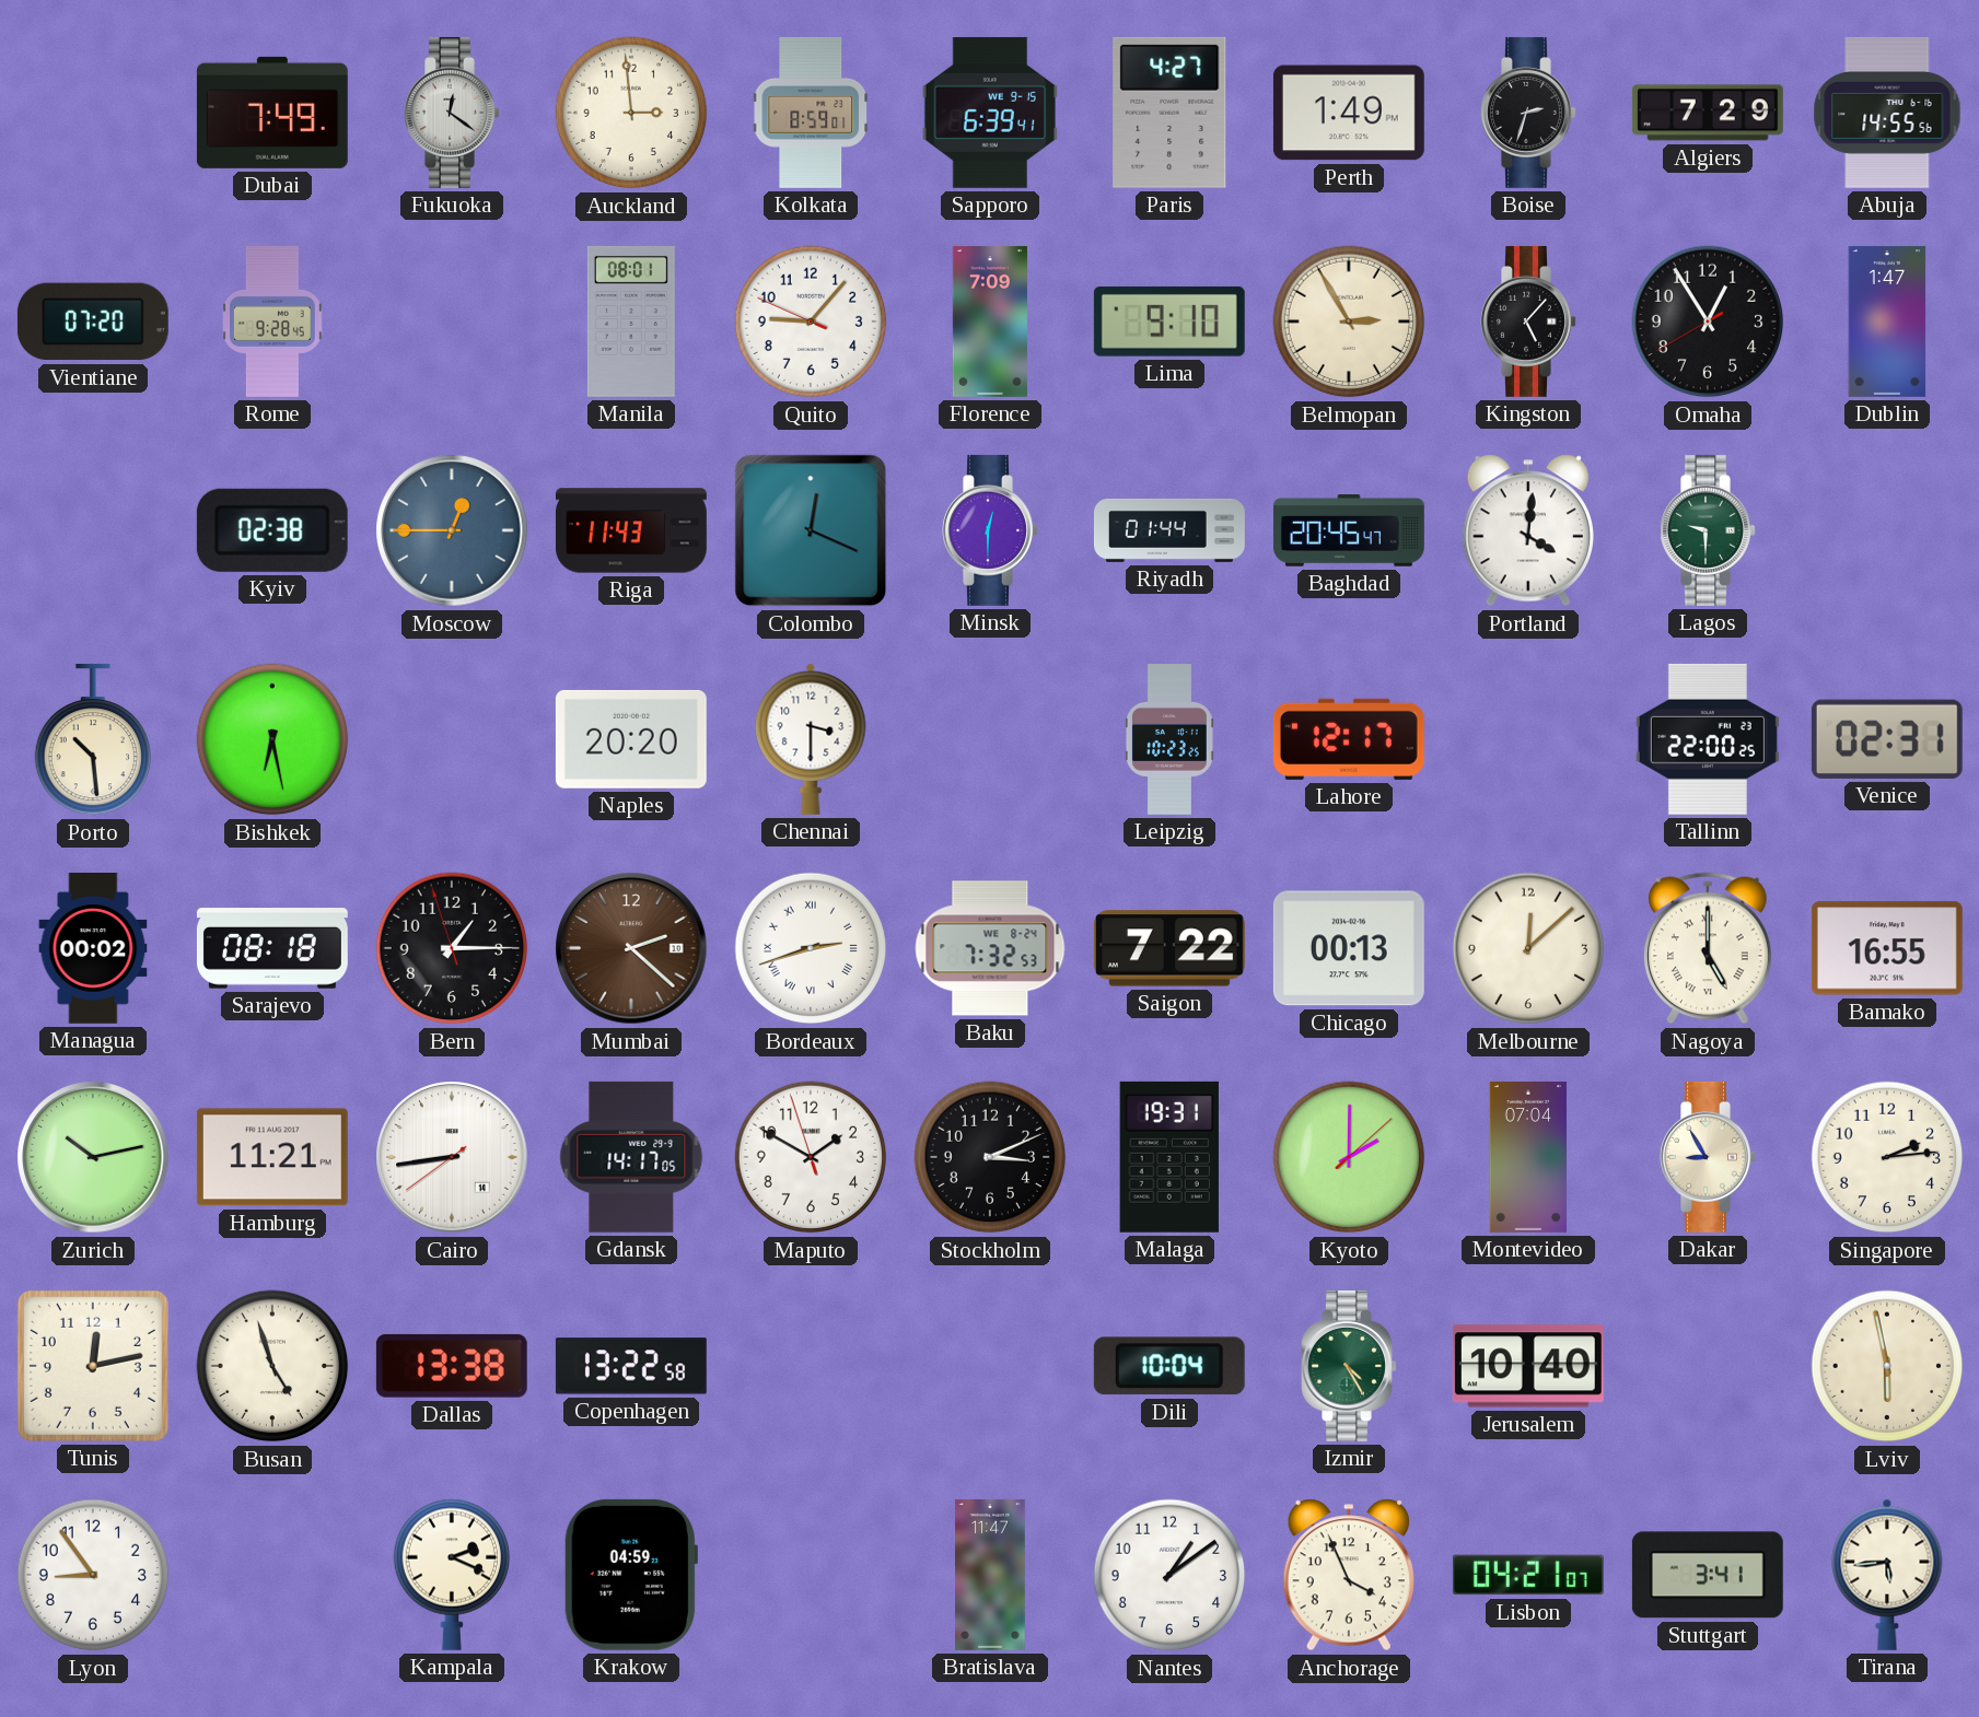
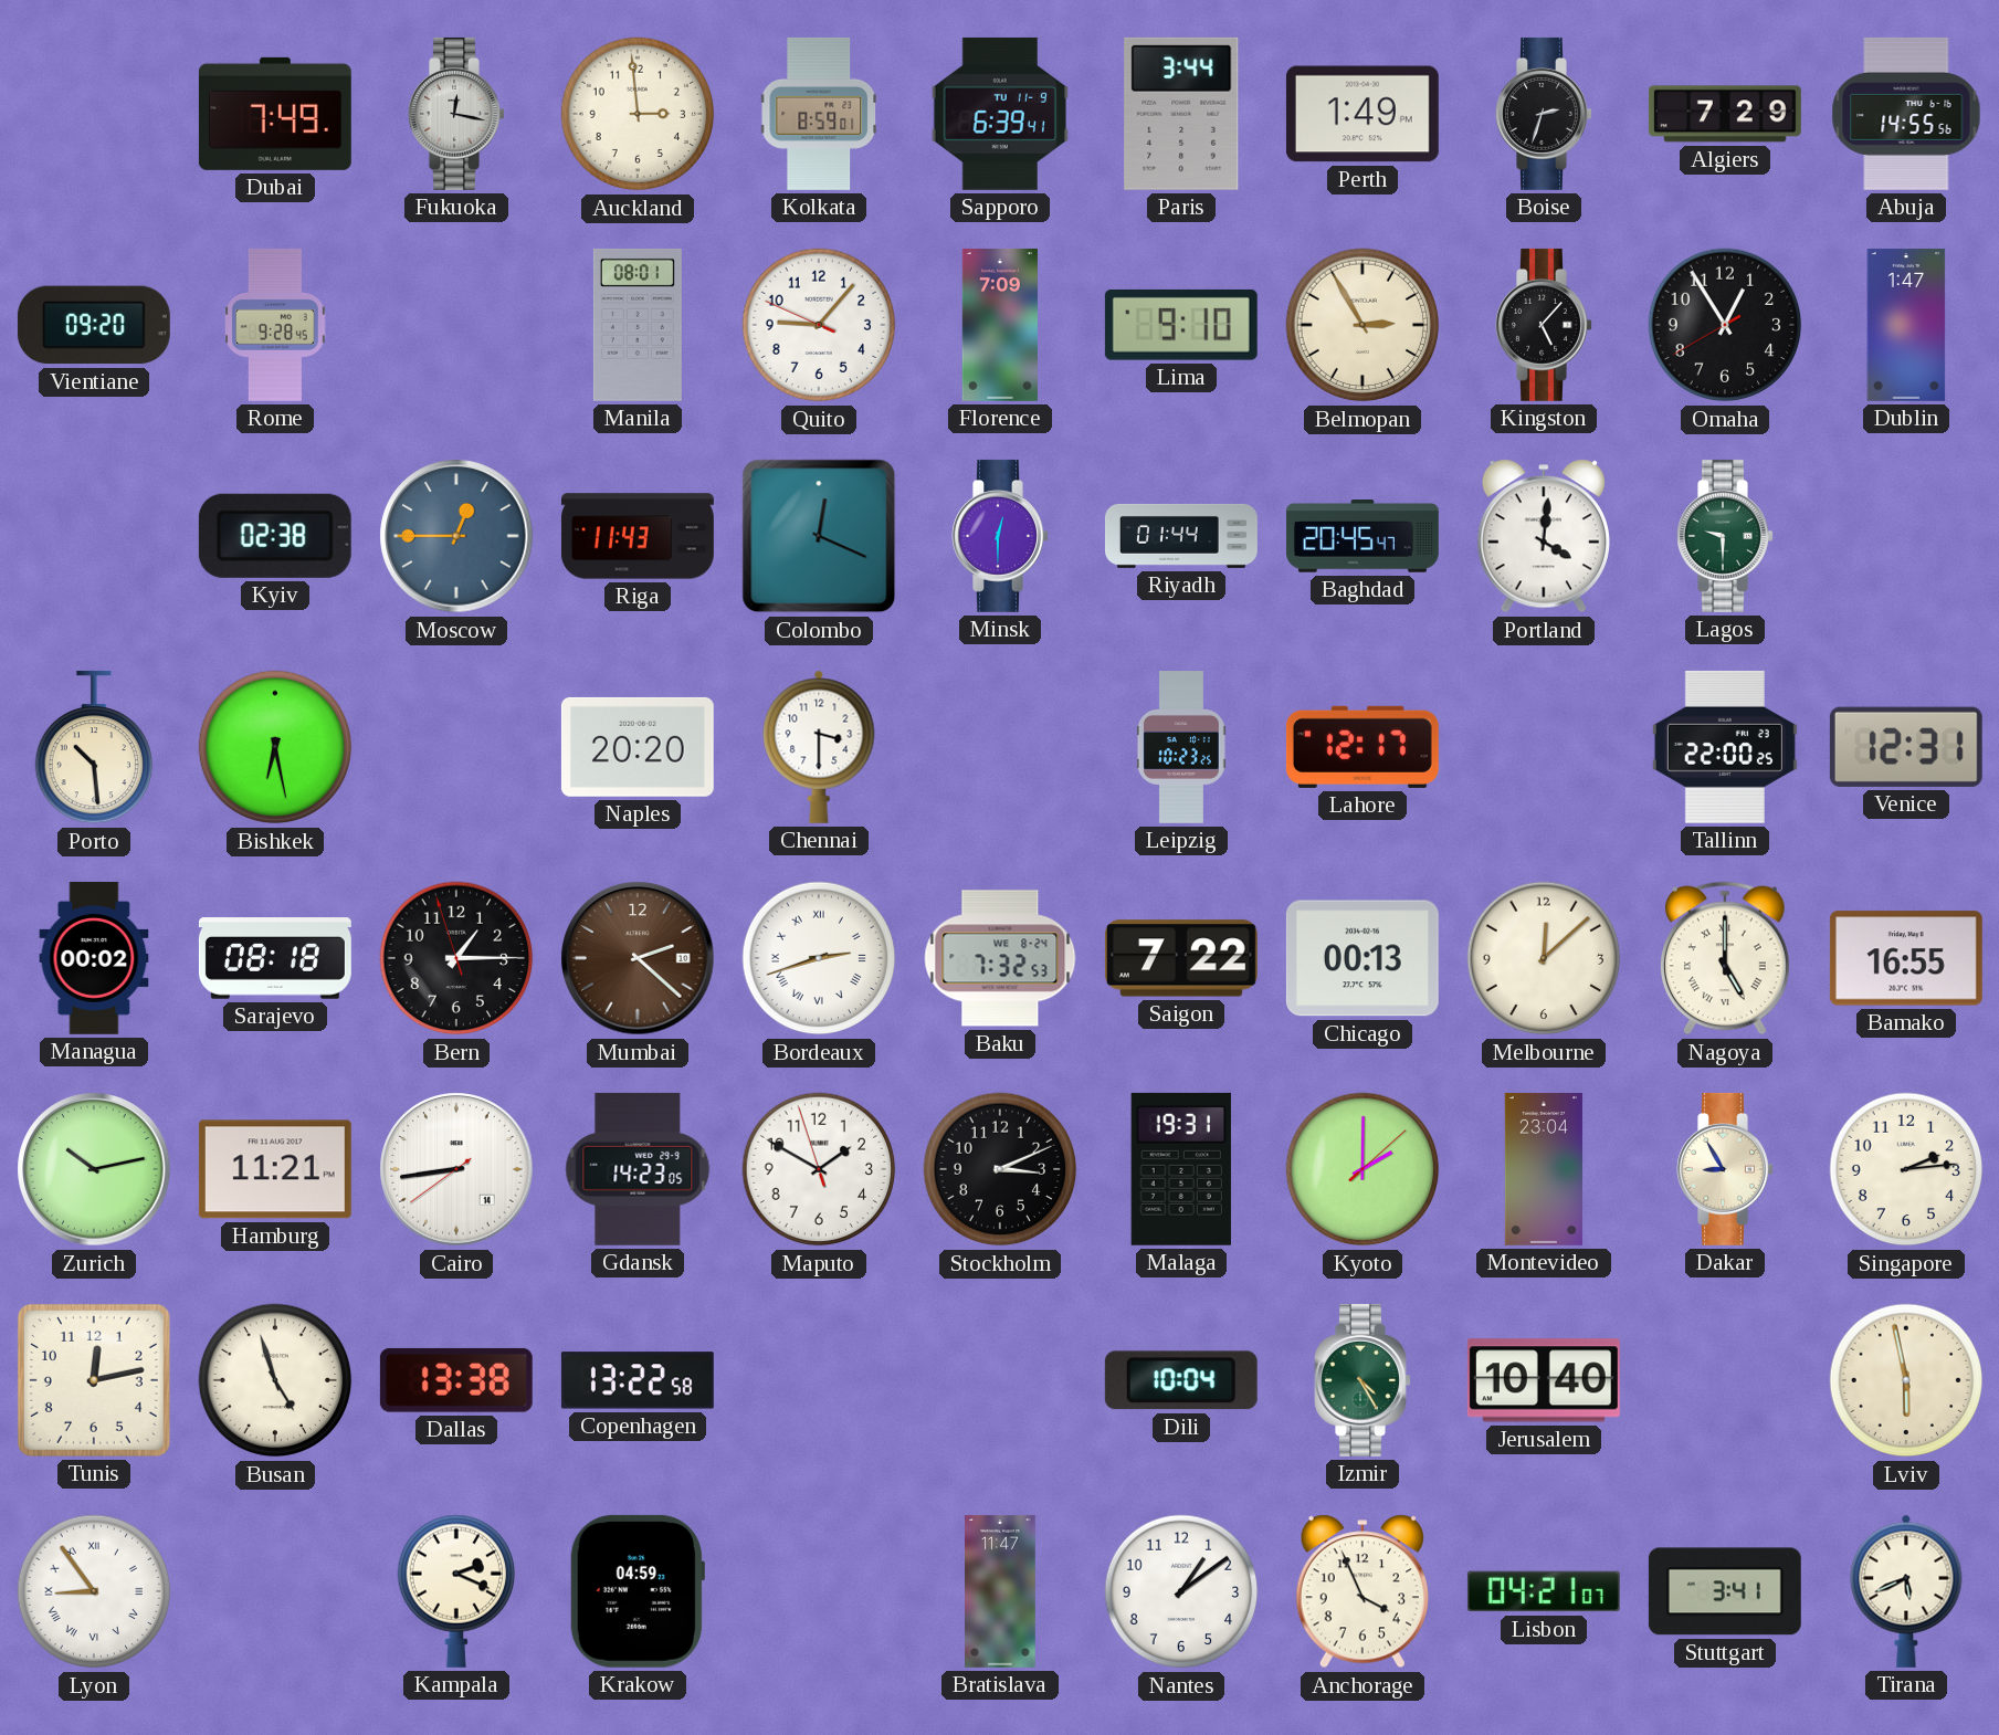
Fukuoka: 12:21 -> 12:17
Sapporo date: WE 9-15 -> TU 11-9
Paris: 4:27 -> 3:44
Vientiane: 07:20 -> 09:20
Venice: 02:31 -> 12:31
Gdansk: 14:17 -> 14:23
Montevideo: 07:04 -> 23:04
Lyon numerals: Arabic -> Roman
Tirana: 5:44 -> 5:41
